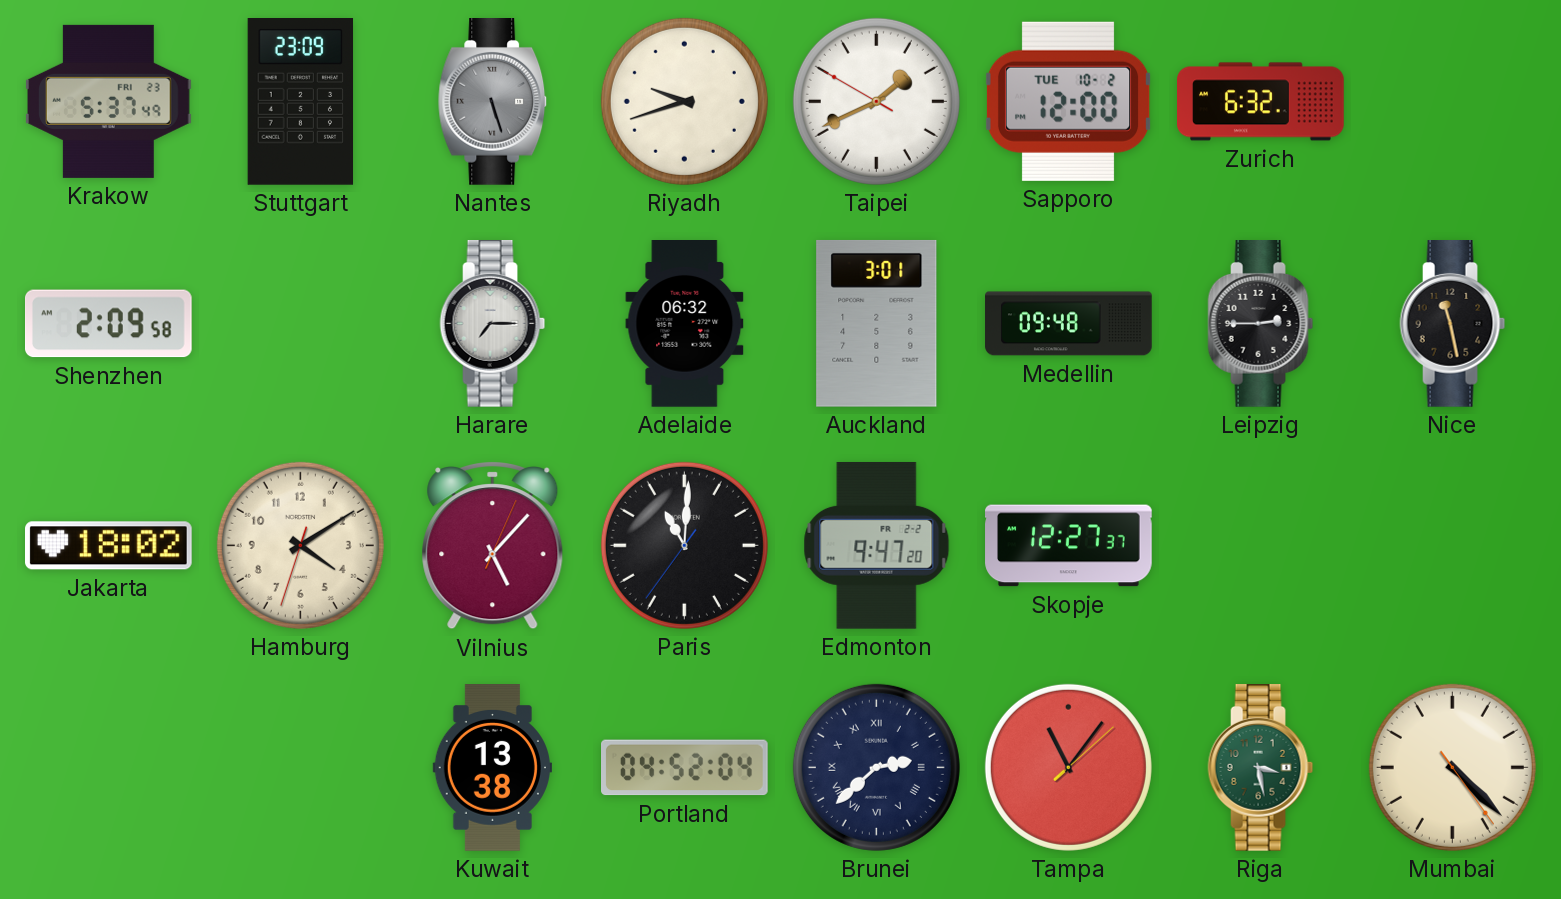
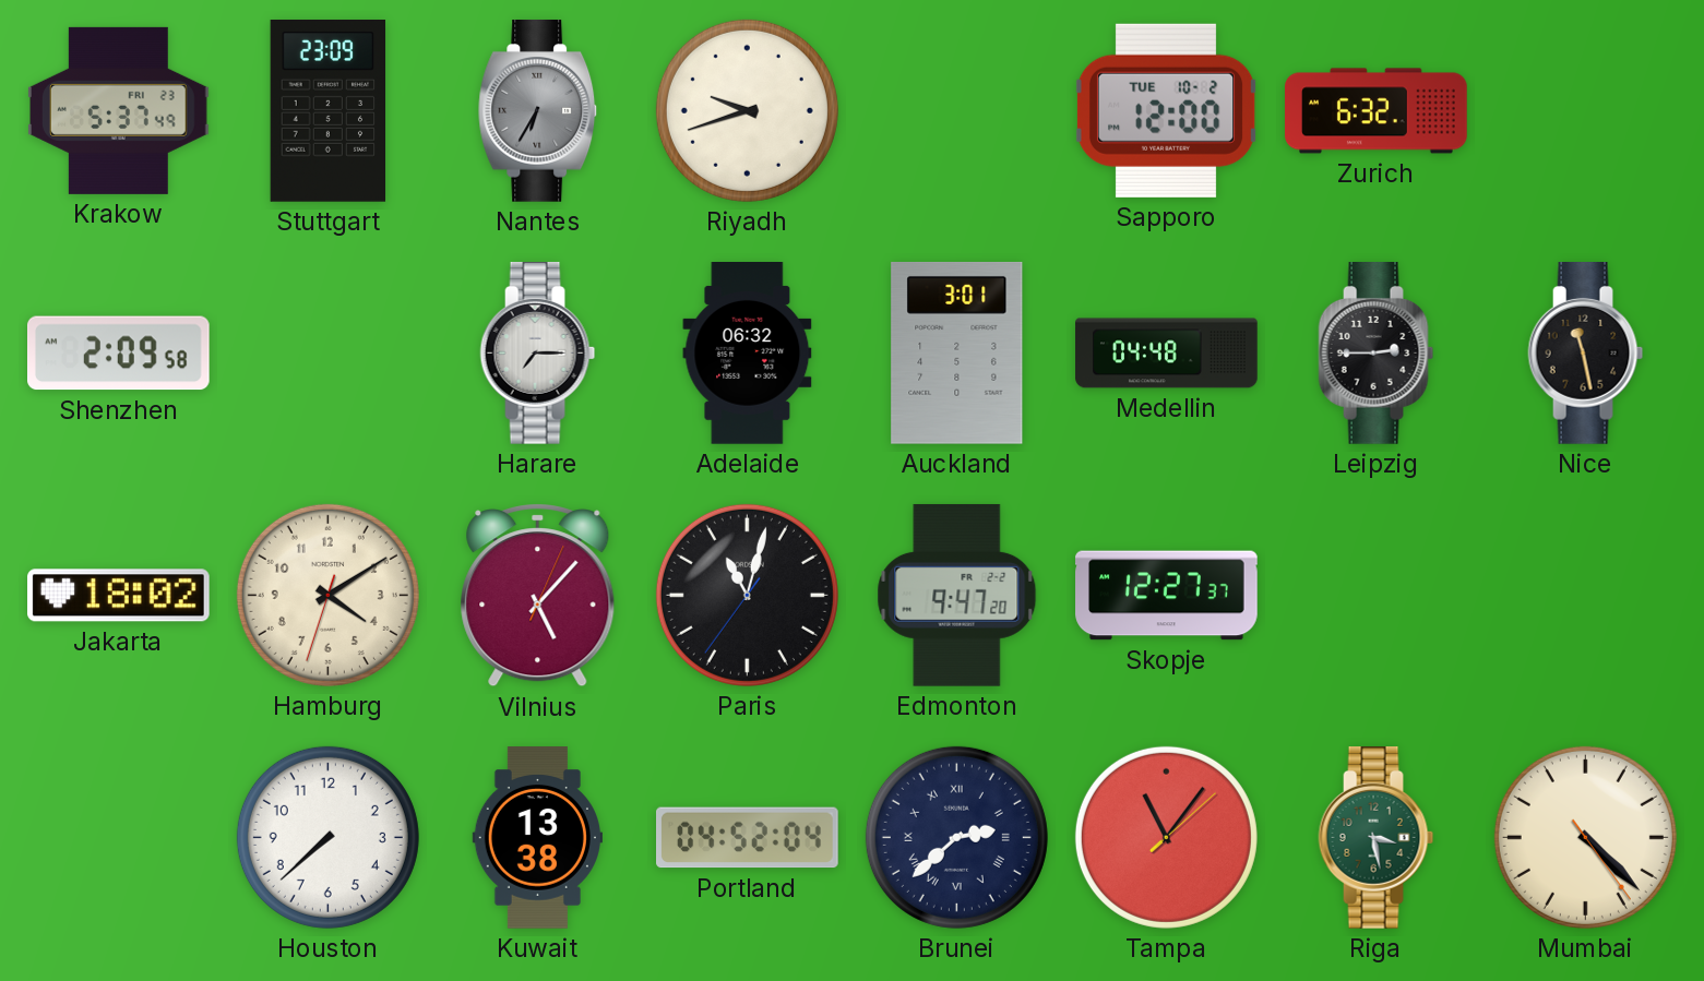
Nantes: 5:27 -> 6:35
Taipei: 1:40 -> none
Medellin: 09:48 -> 04:48
Paris: 11:00 -> 11:02
Houston: none -> 7:38
